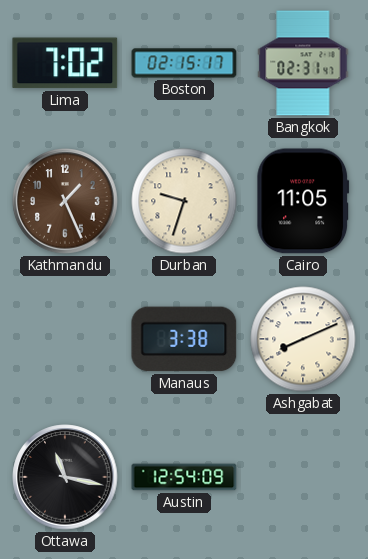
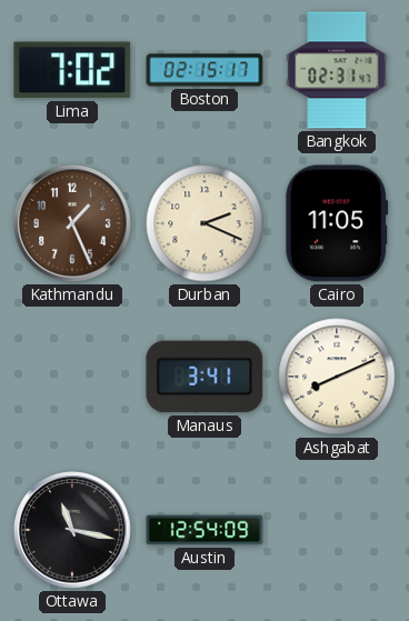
Durban: 9:33 -> 2:19
Manaus: 3:38 -> 3:41
